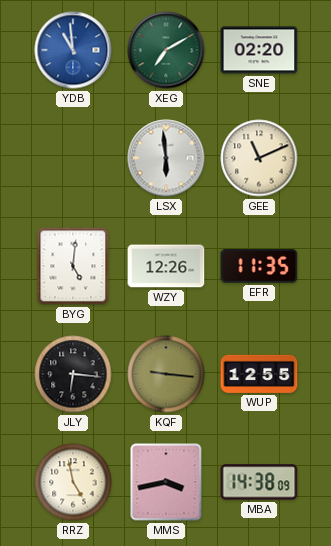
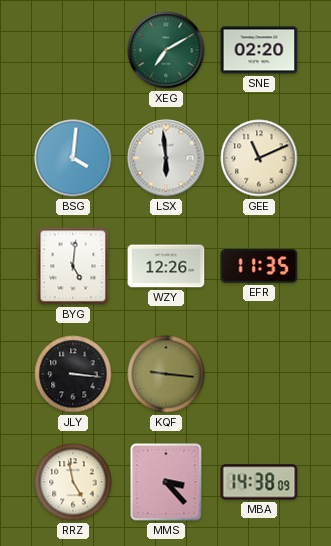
YDB: 10:59 -> none
BSG: none -> 4:01
JLY: 6:16 -> 3:16
WUP: 12:55 -> none
MMS: 3:43 -> 3:23
